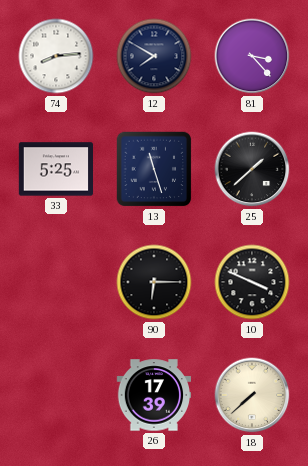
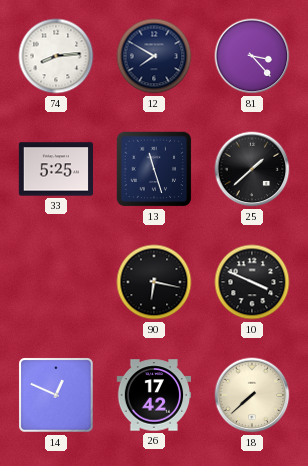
90: 6:15 -> 6:17
14: none -> 12:49
26: 17:39 -> 17:42
